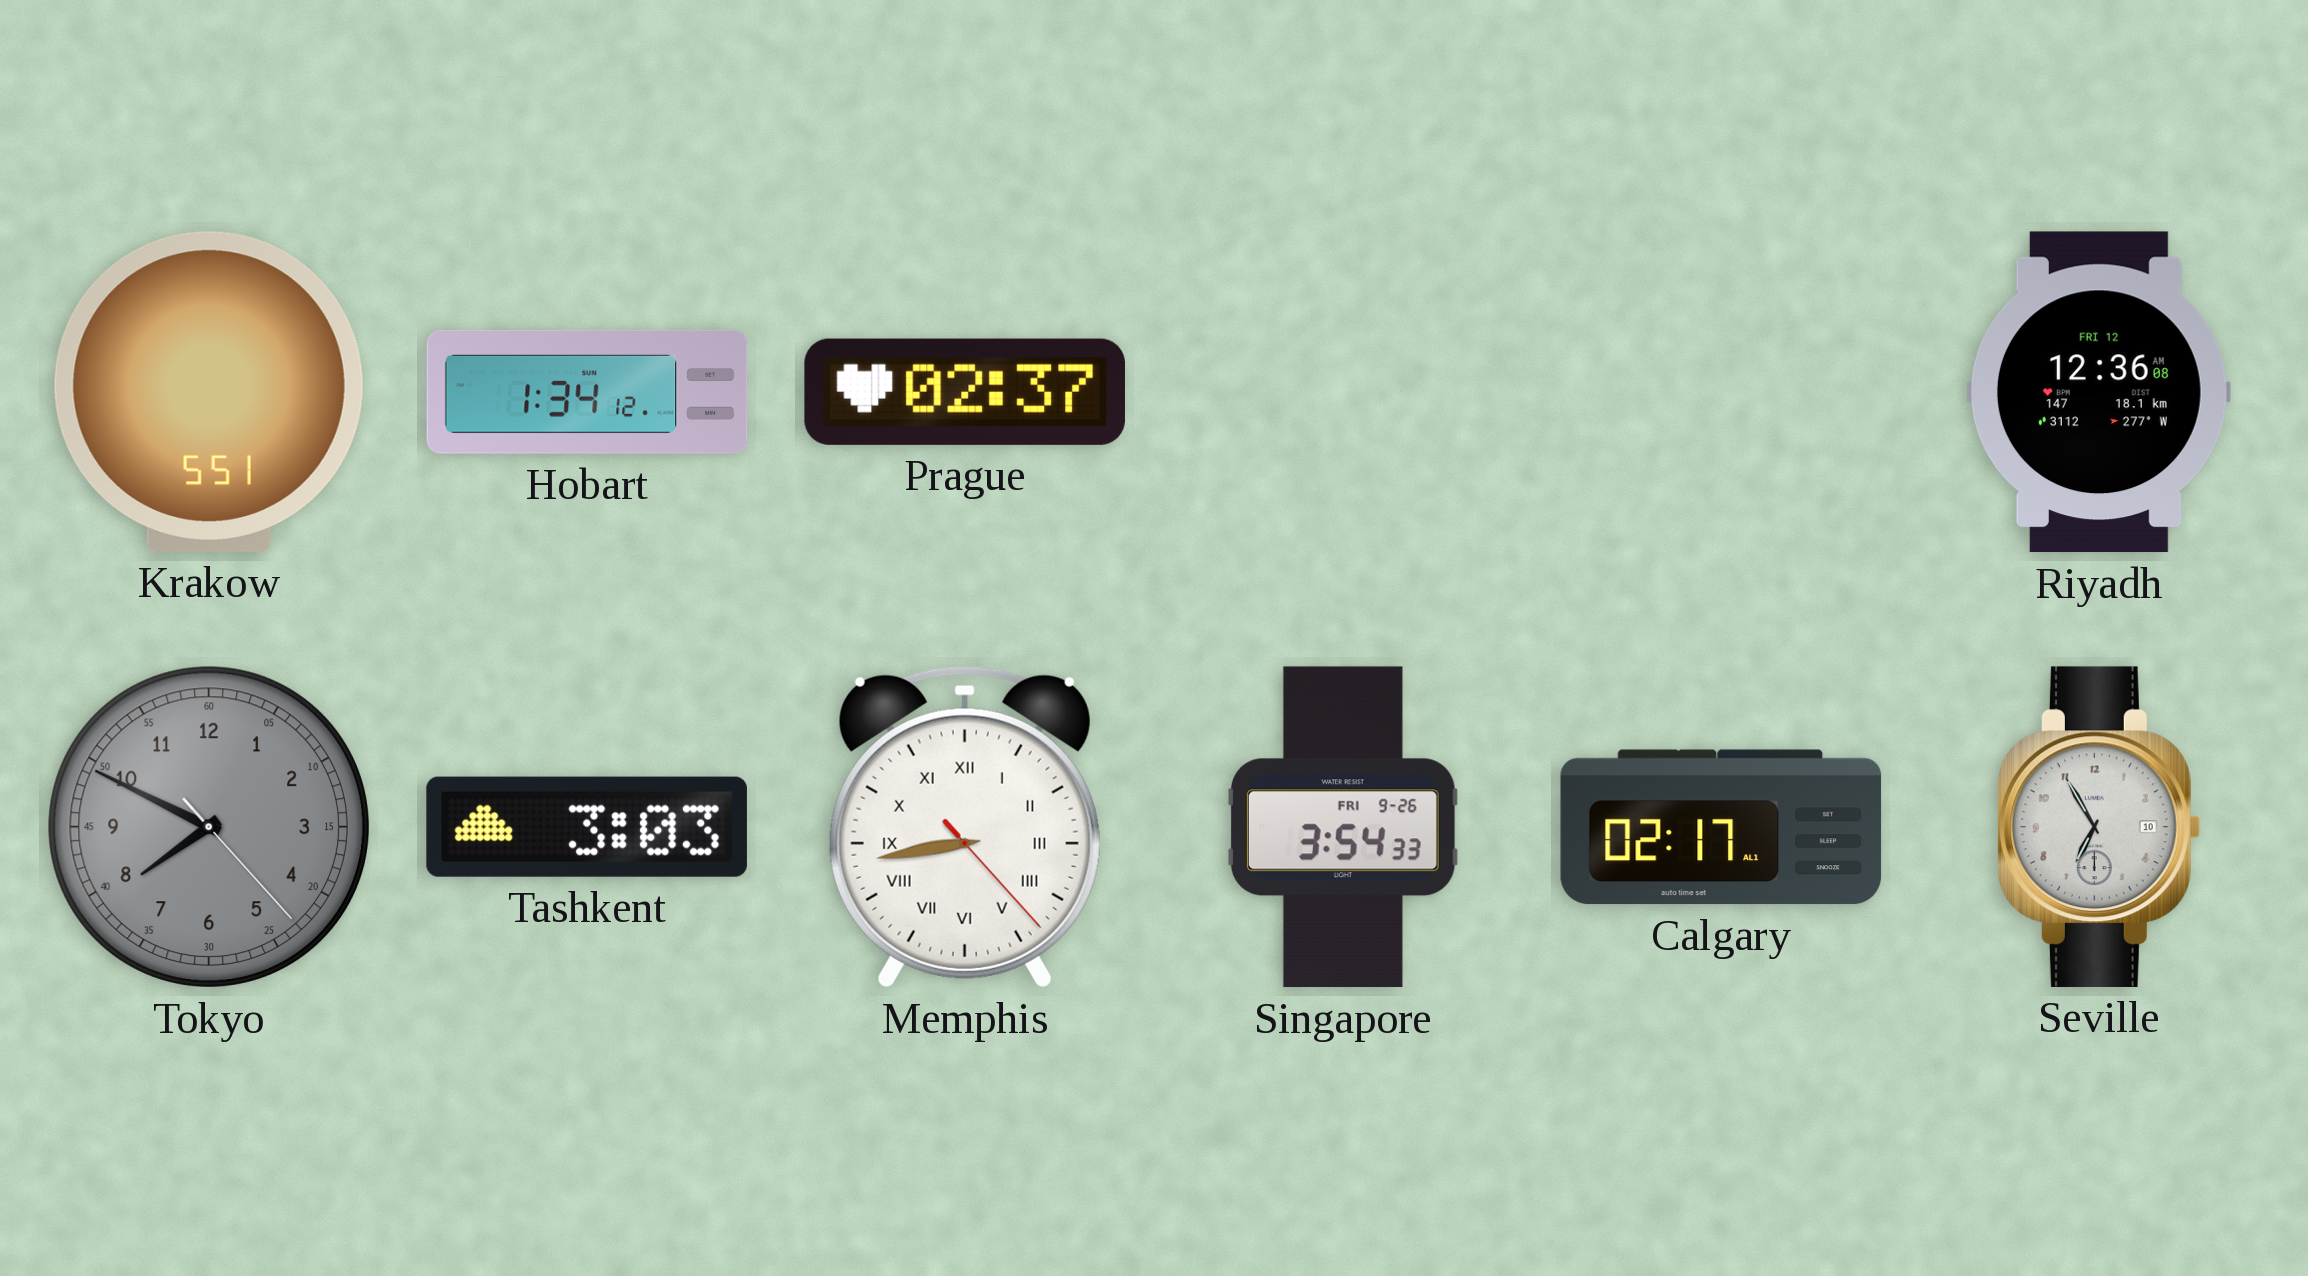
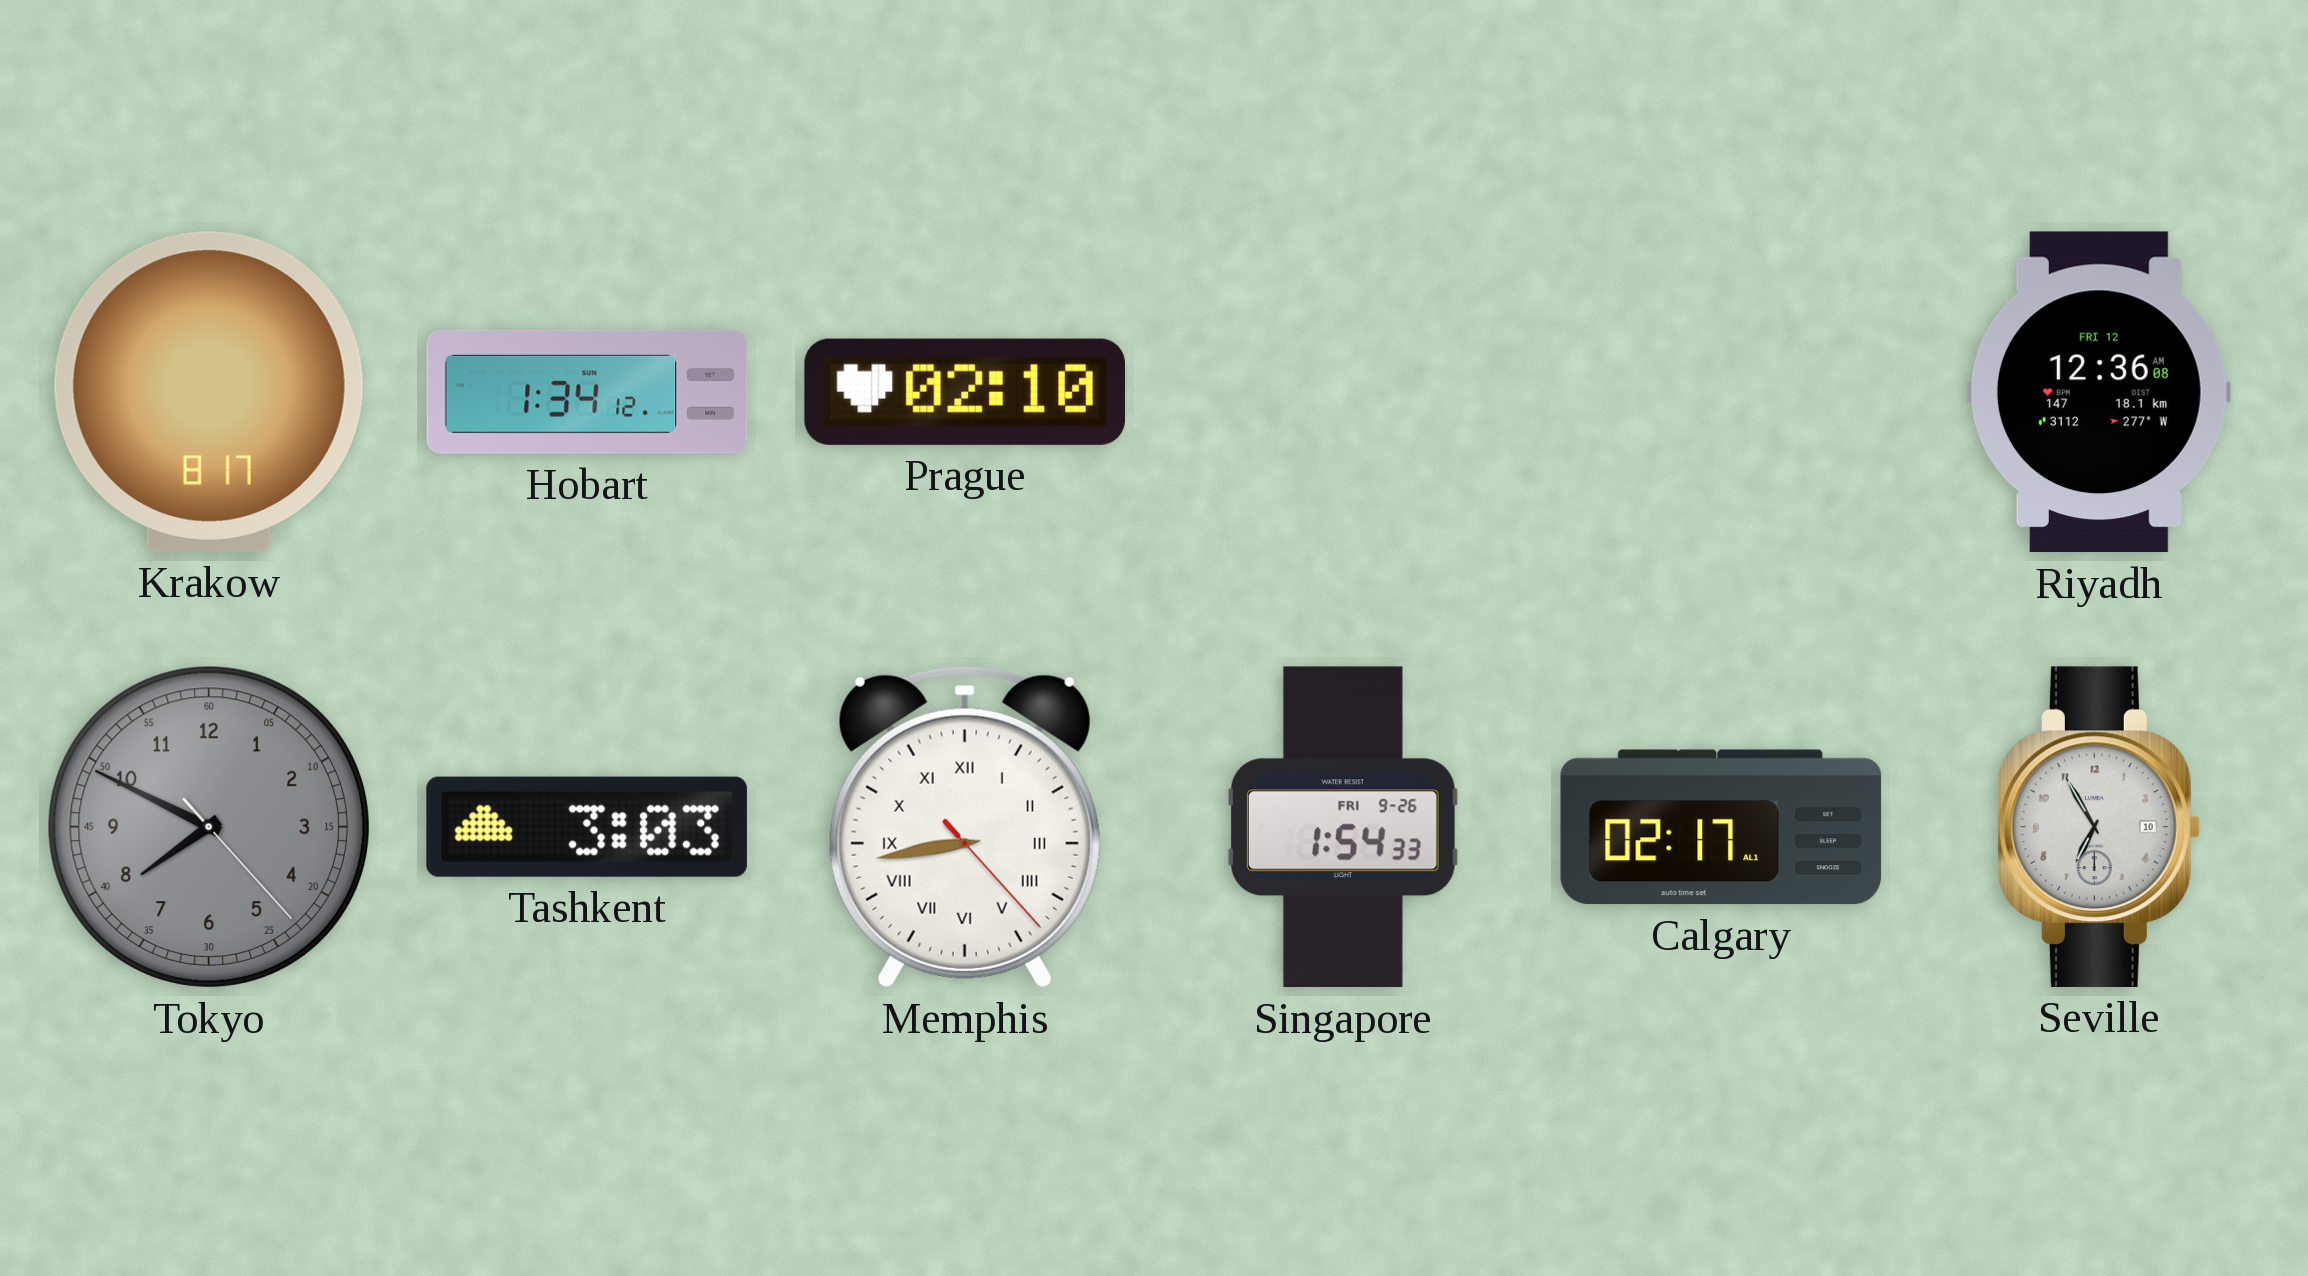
Krakow: 5:51 -> 8:17
Prague: 02:37 -> 02:10
Singapore: 3:54 -> 1:54
